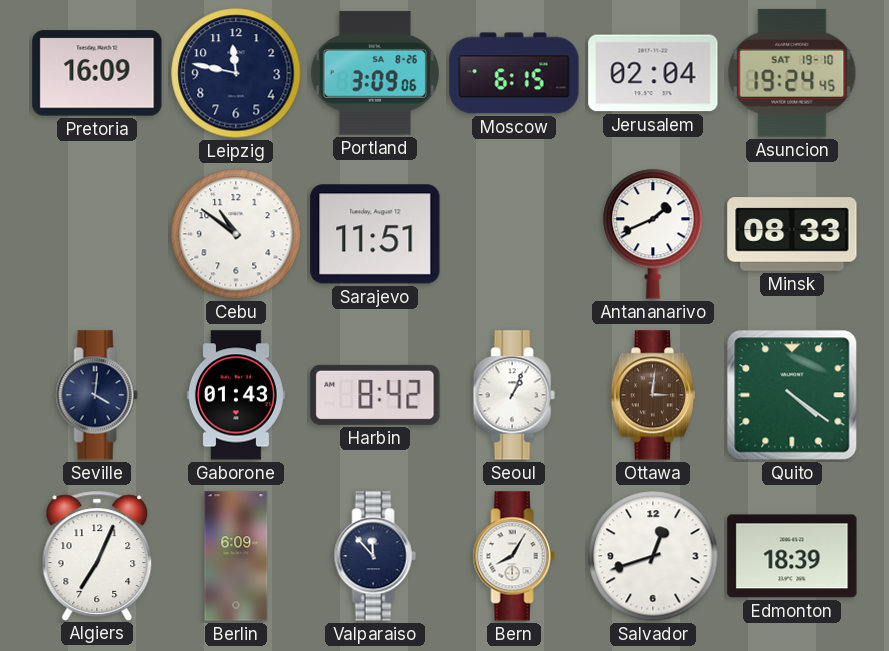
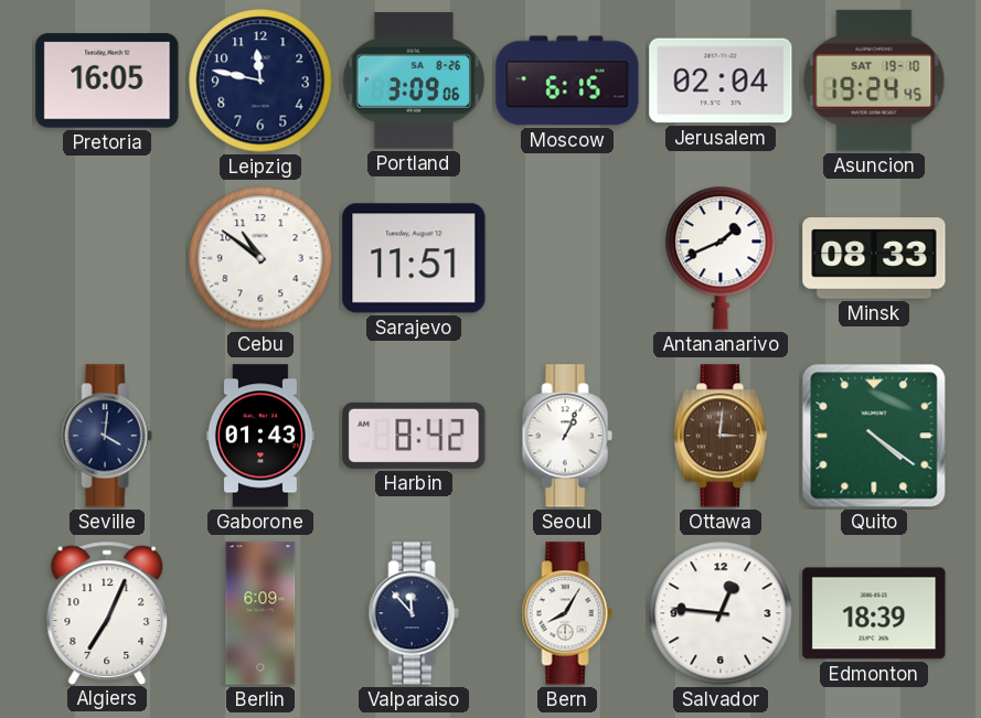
Pretoria: 16:09 -> 16:05
Salvador: 12:42 -> 12:46
